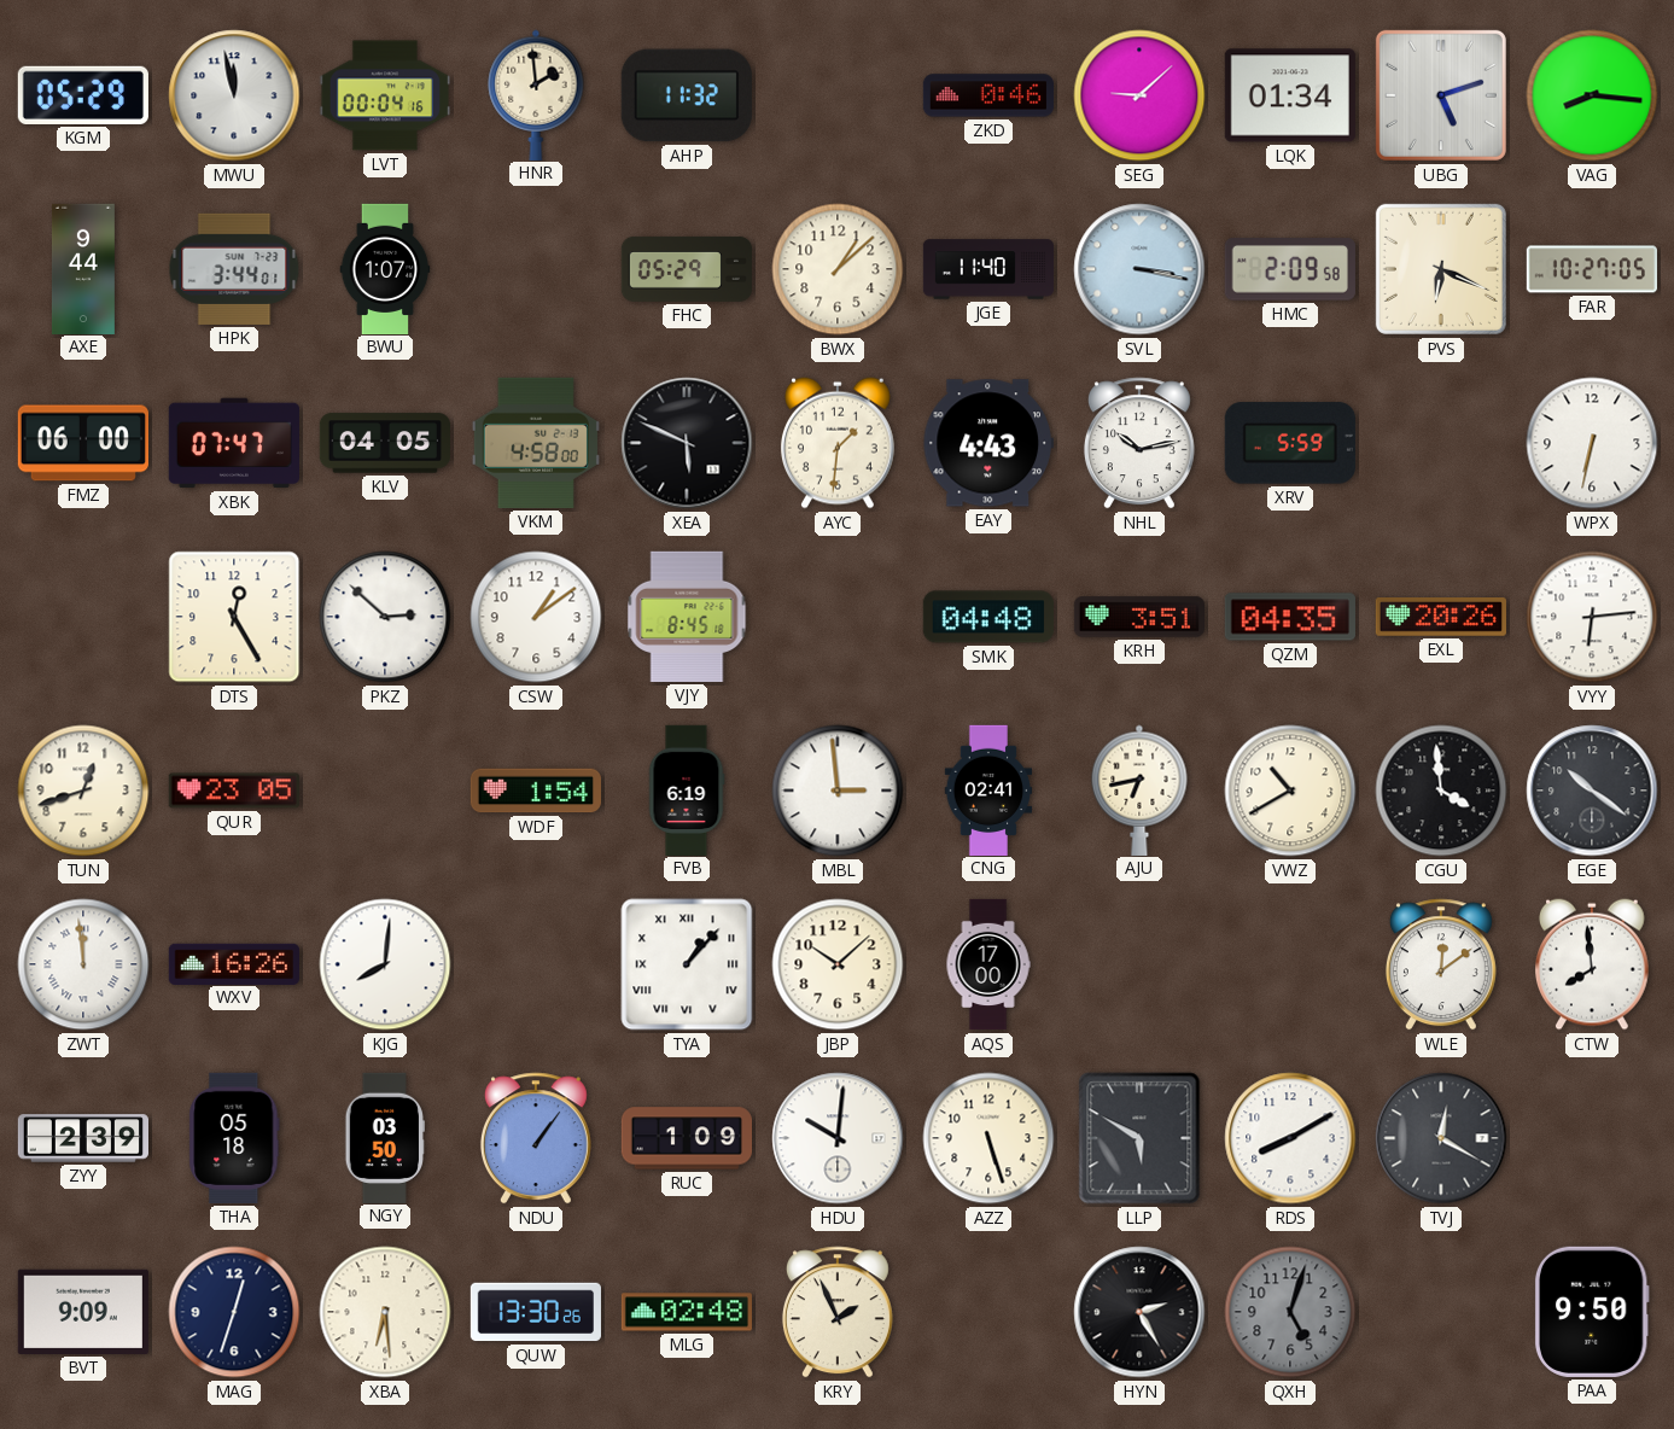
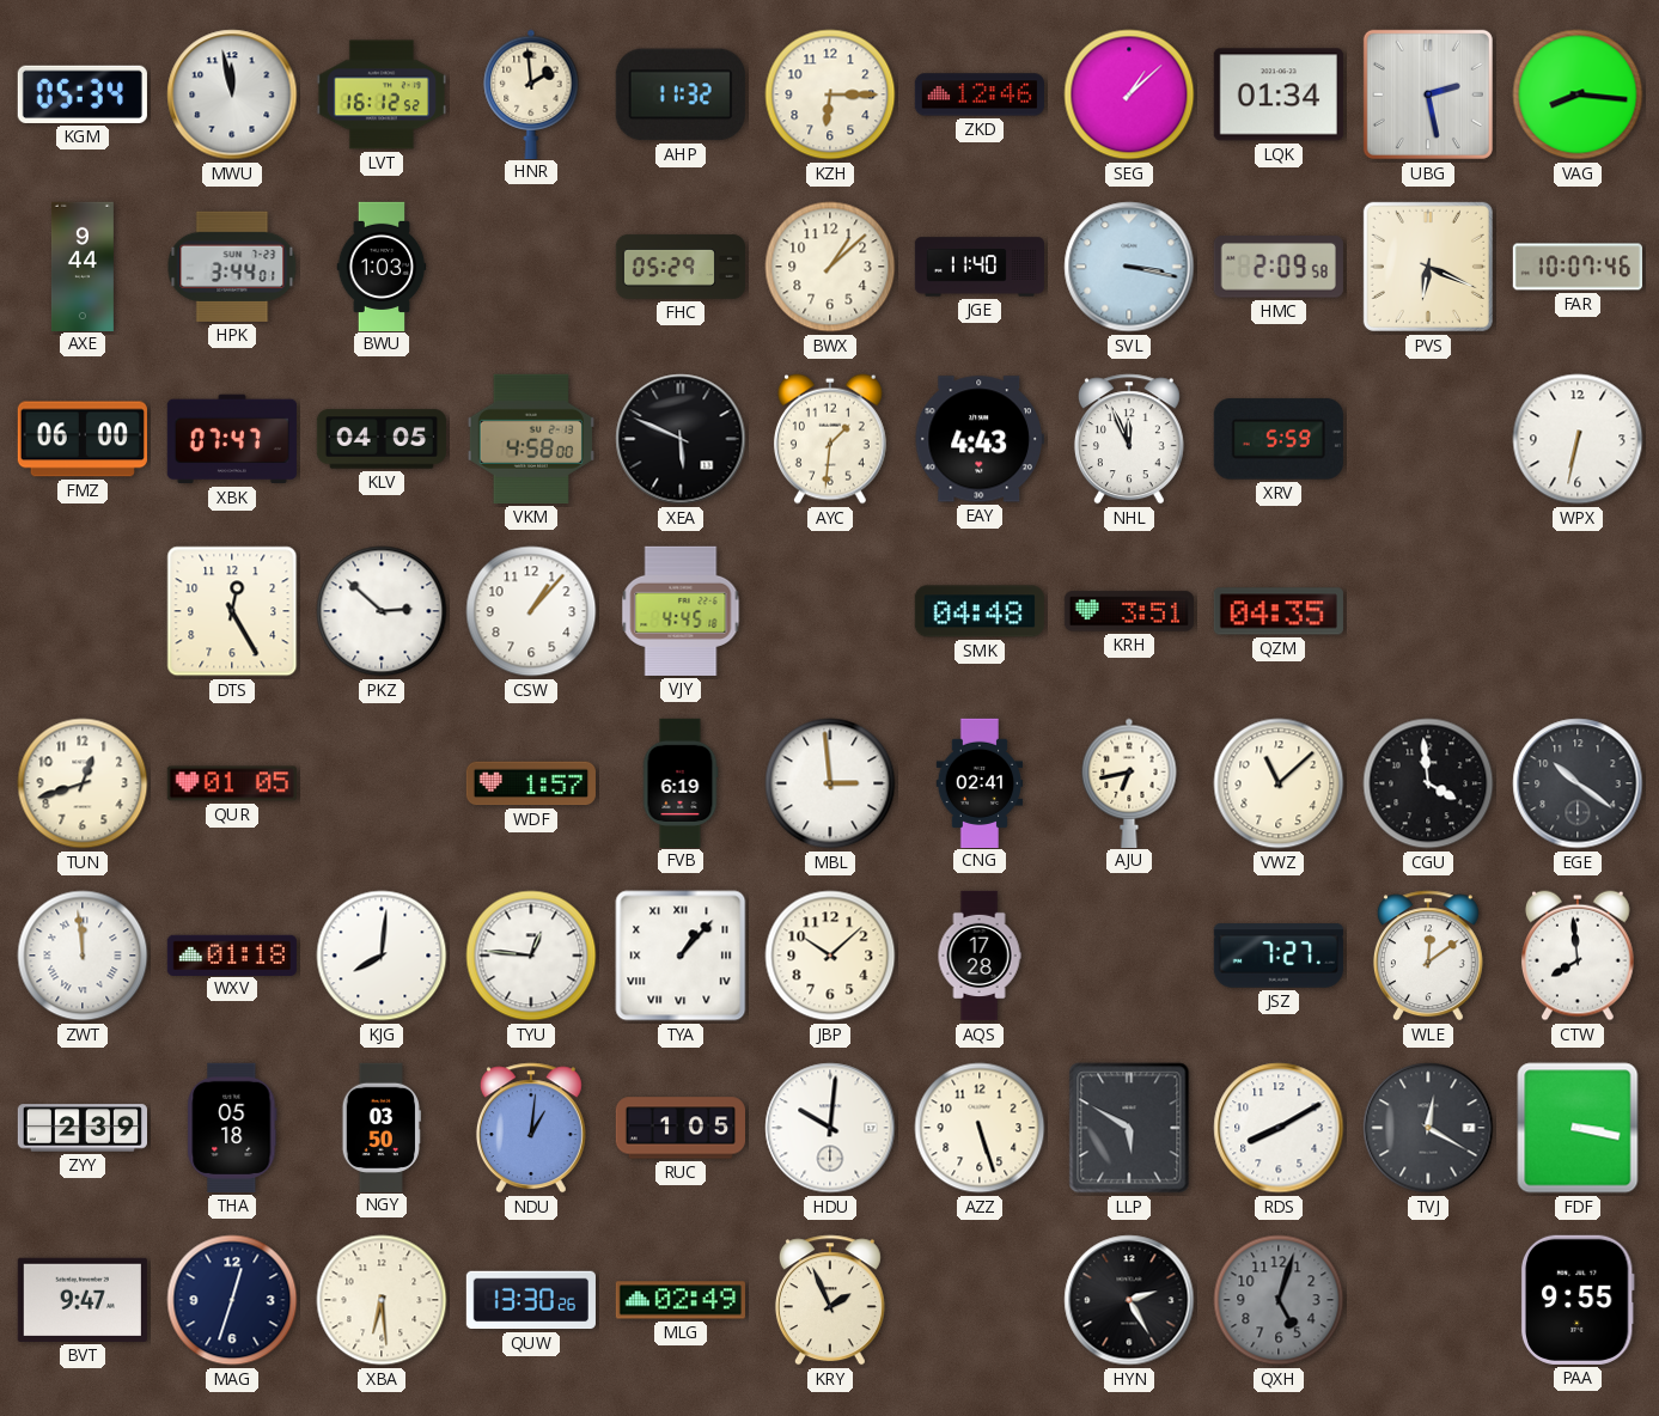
KGM: 05:29 -> 05:34
LVT: 00:04 -> 16:12
KZH: none -> 6:15
ZKD: 0:46 -> 12:46
SEG: 9:08 -> 1:08
UBG: 5:12 -> 2:28
BWU: 1:07 -> 1:03
FAR: 10:27 -> 10:07
NHL: 10:13 -> 11:56
CSW: 1:09 -> 1:07
VJY: 8:45 -> 4:45
EXL: 20:26 -> none
VYY: 6:14 -> none
QUR: 23:05 -> 01:05
WDF: 1:54 -> 1:57
VWZ: 10:40 -> 11:08
WXV: 16:26 -> 01:18
TYU: none -> 12:46
AQS: 17:00 -> 17:28
JSZ: none -> 7:27
NDU: 1:06 -> 1:01
RUC: 1:09 -> 1:05
FDF: none -> 3:17
BVT: 9:09 -> 9:47
MLG: 02:48 -> 02:49
PAA: 9:50 -> 9:55
